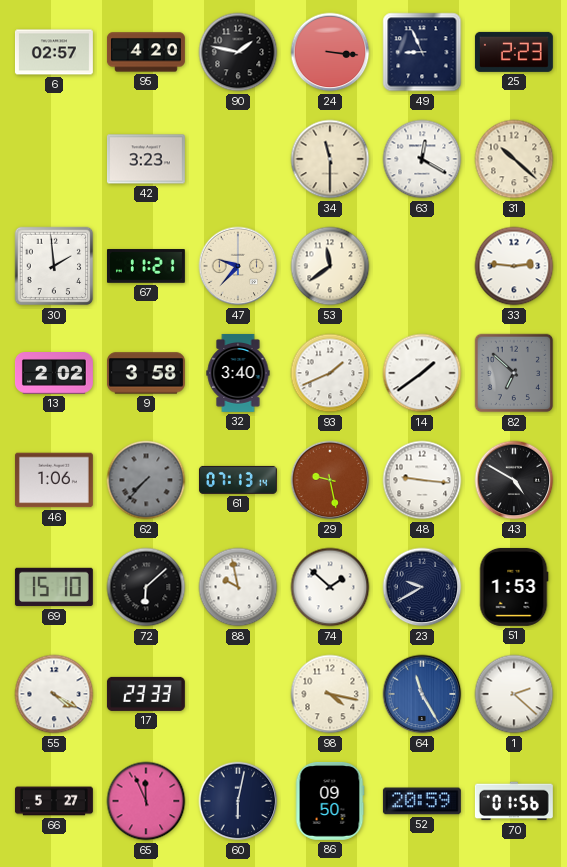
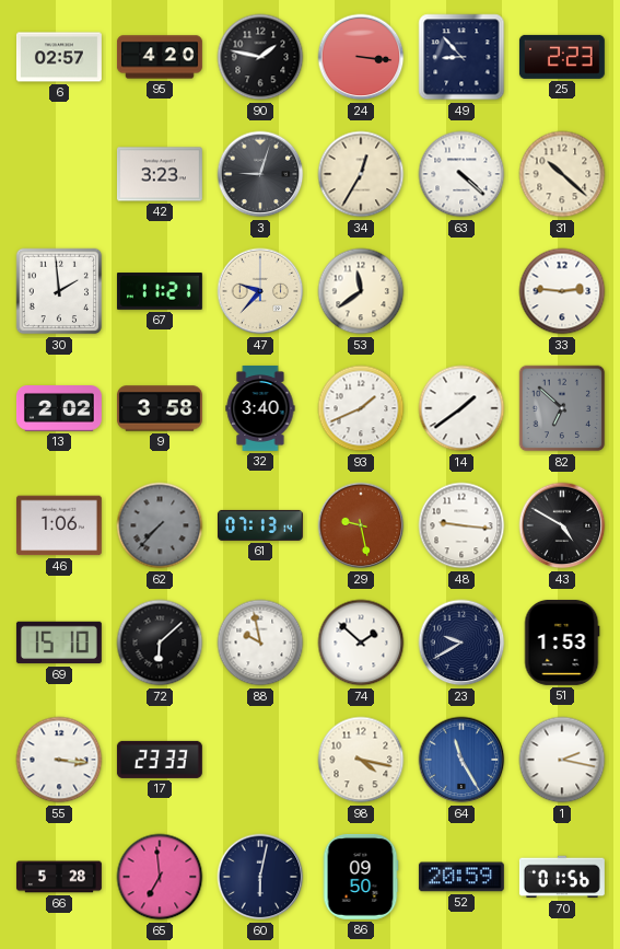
49: 8:56 -> 8:53
3: none -> 9:03
34: 11:30 -> 12:35
63: 12:20 -> 4:22
55: 4:20 -> 3:16
1: 2:22 -> 2:17
66: 5:27 -> 5:28
65: 11:56 -> 6:59
